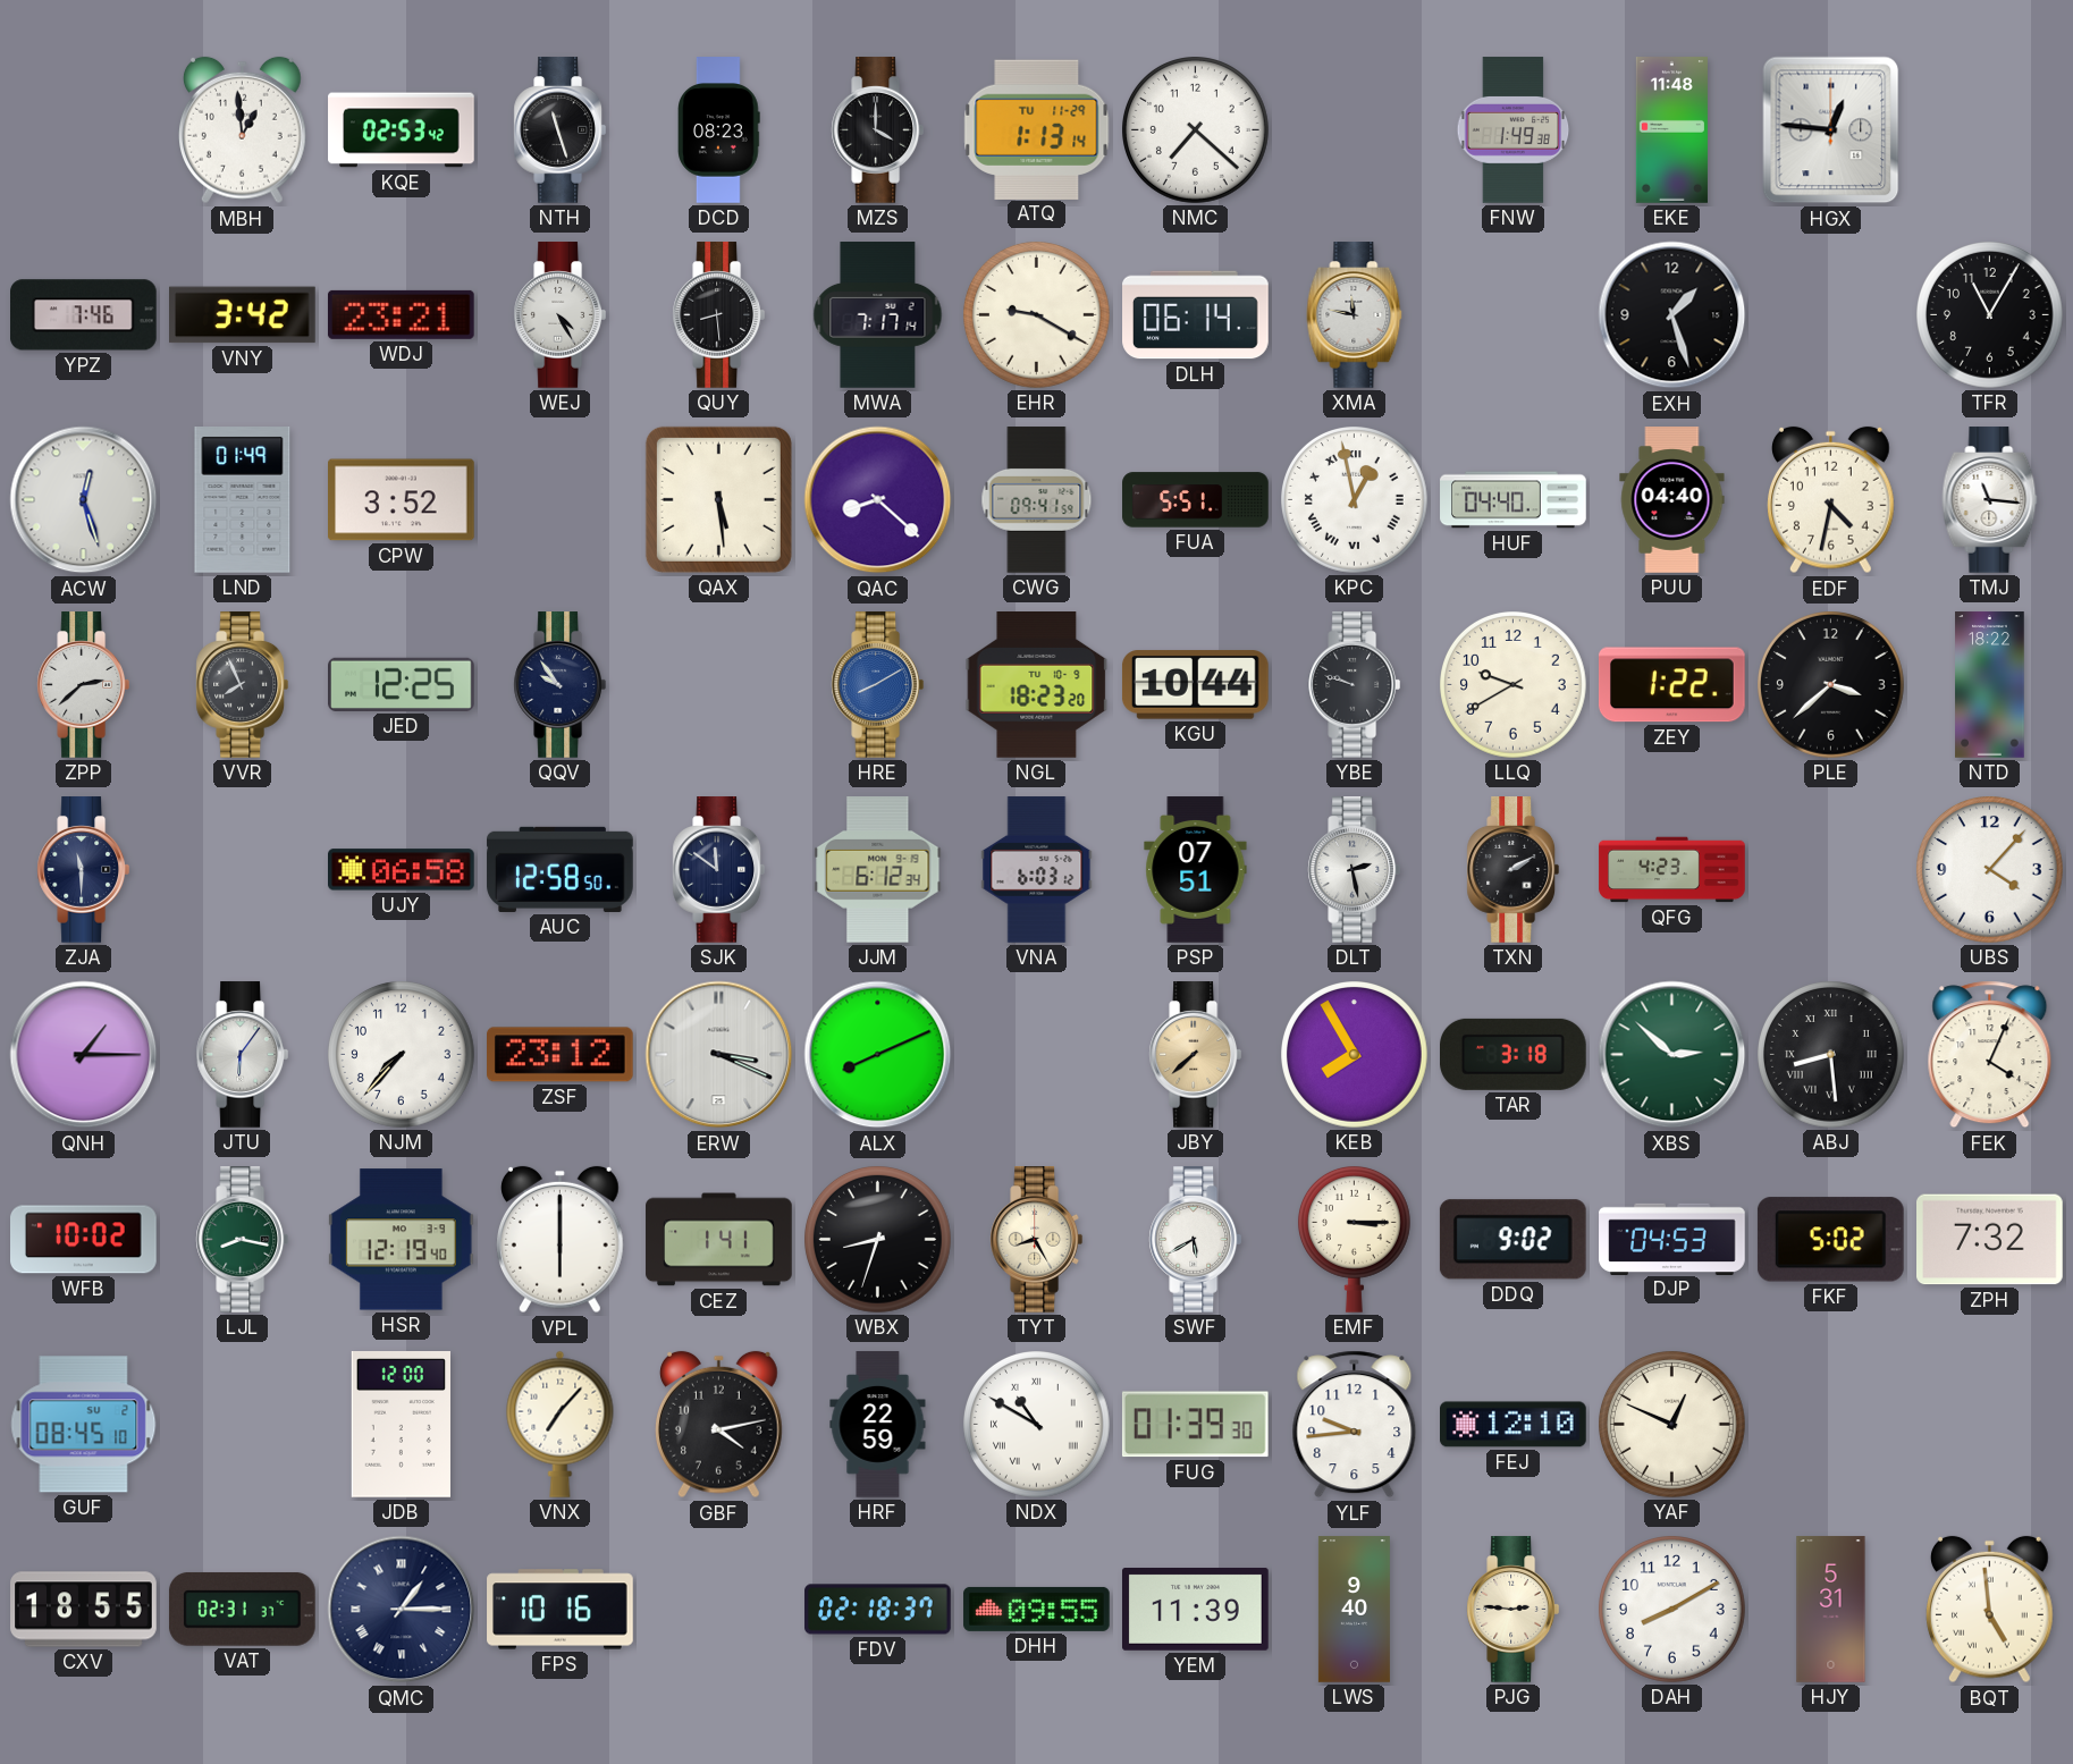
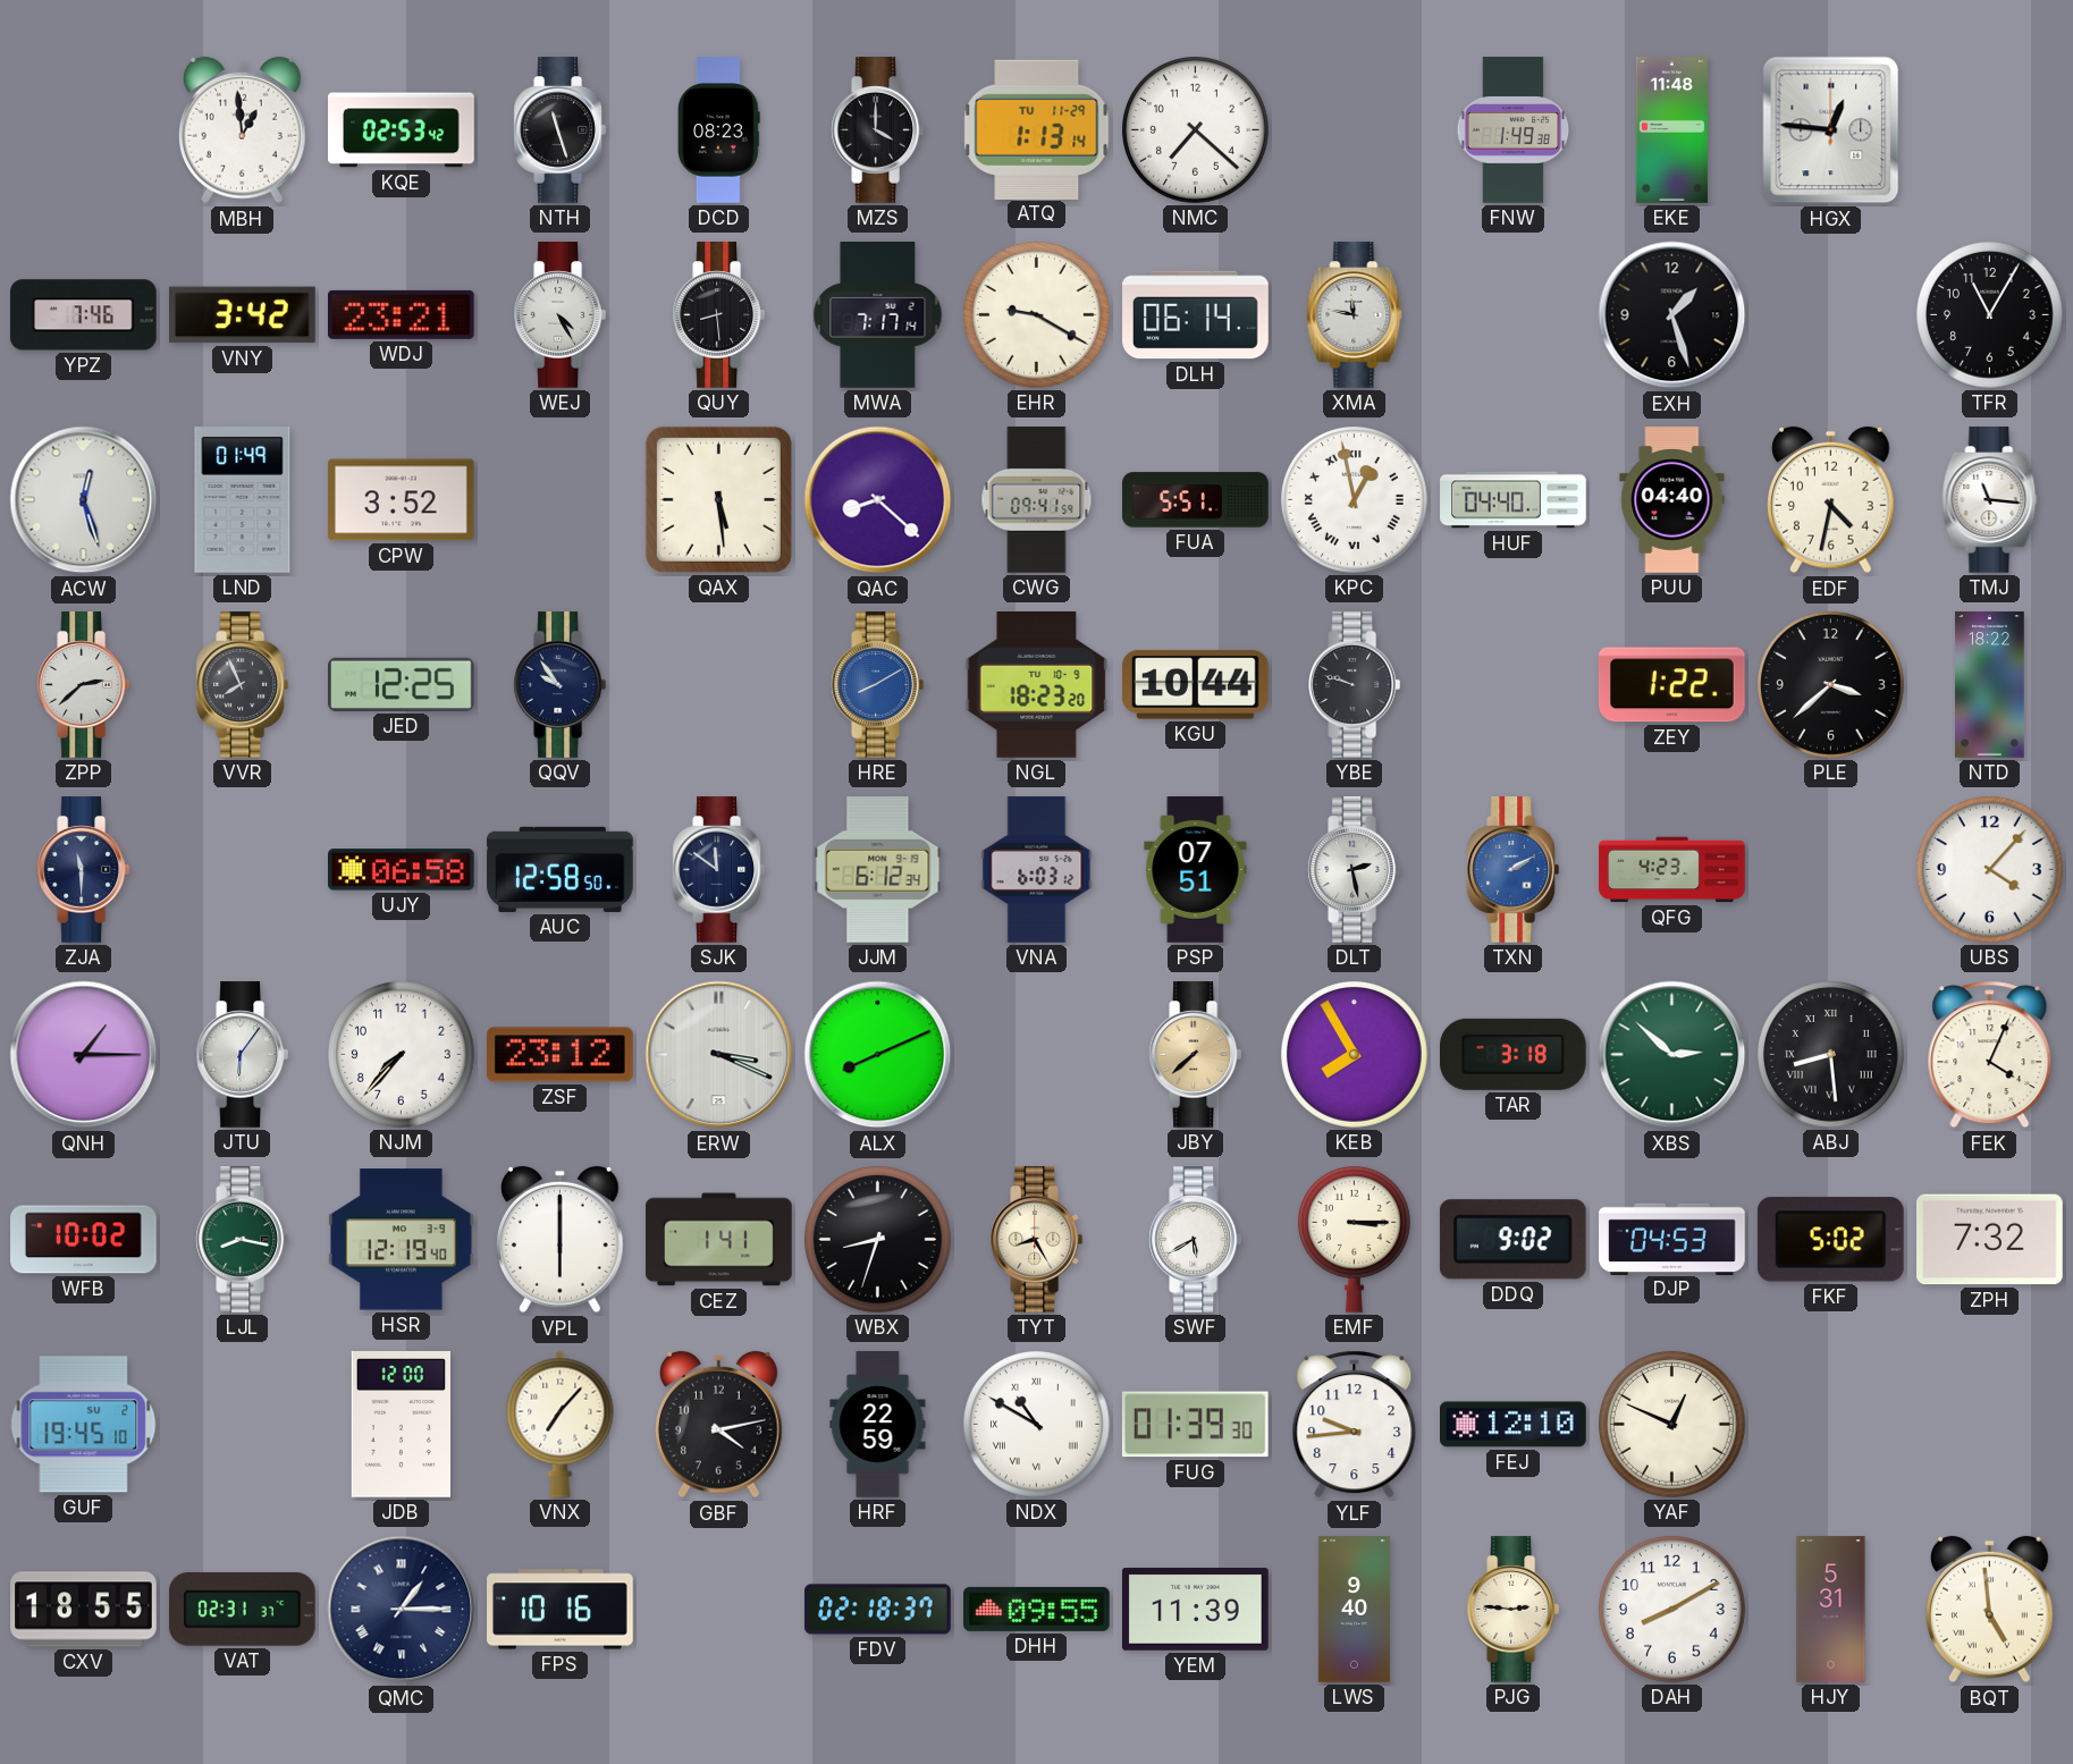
LLQ: 9:40 -> none
TXN dial: black -> blue
GUF: 08:45 -> 19:45
